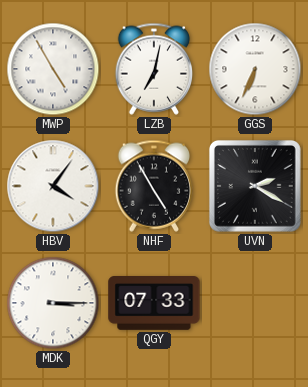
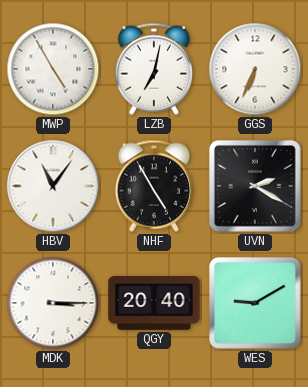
HBV: 4:06 -> 11:06
QGY: 07:33 -> 20:40
WES: none -> 9:10
